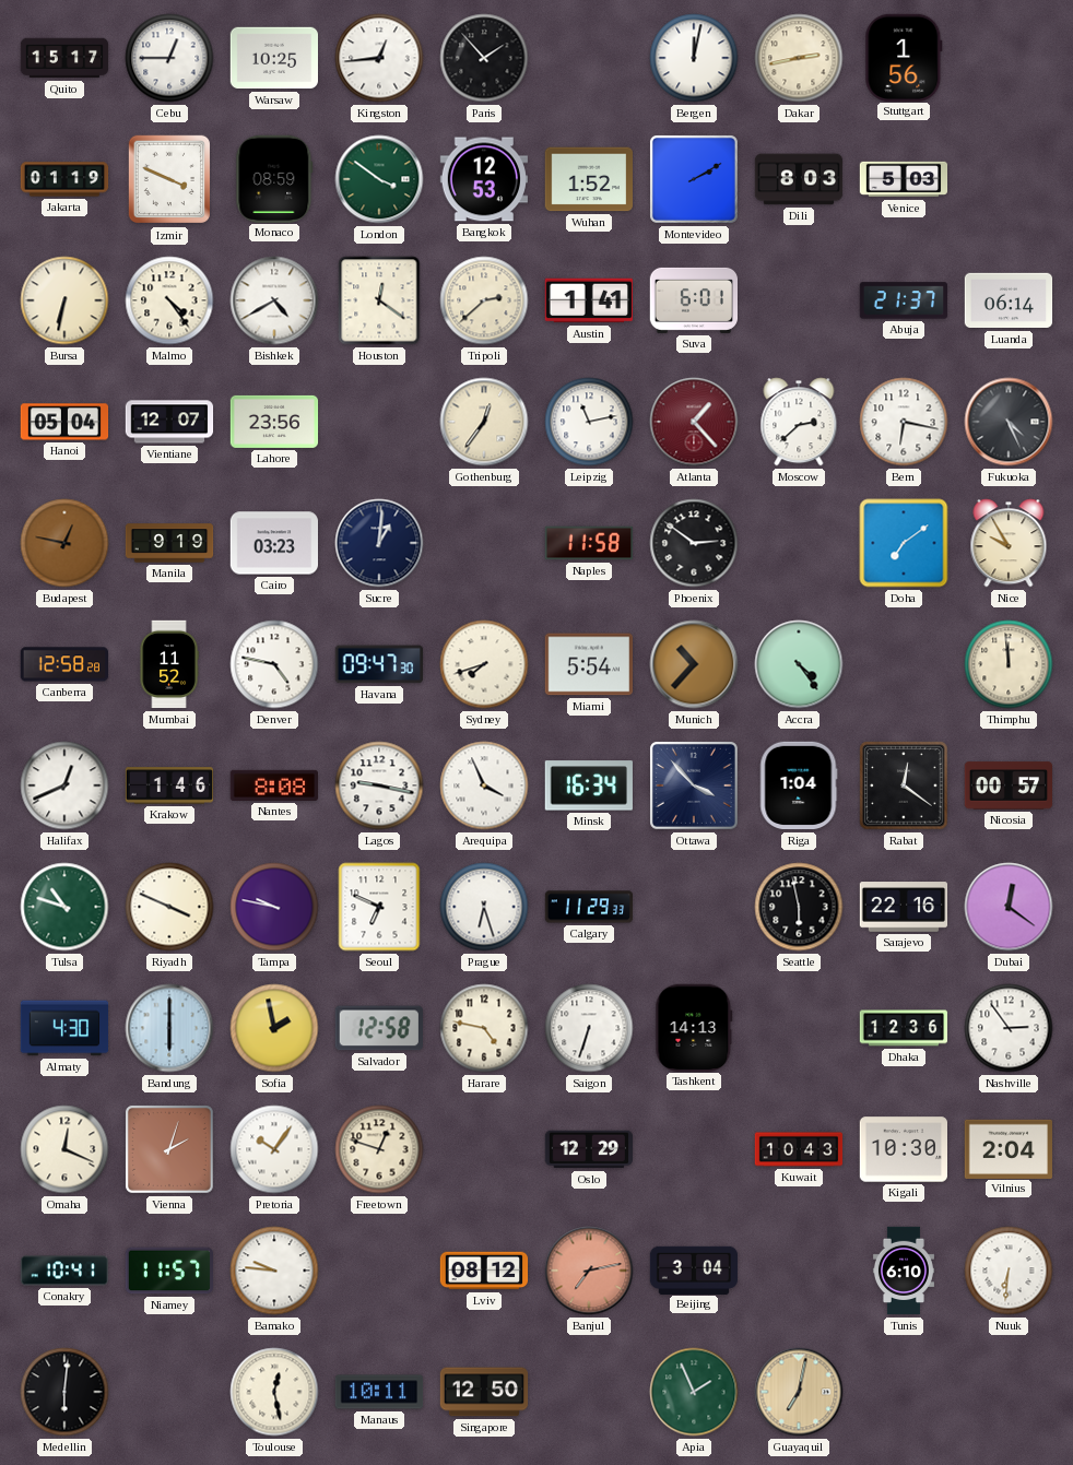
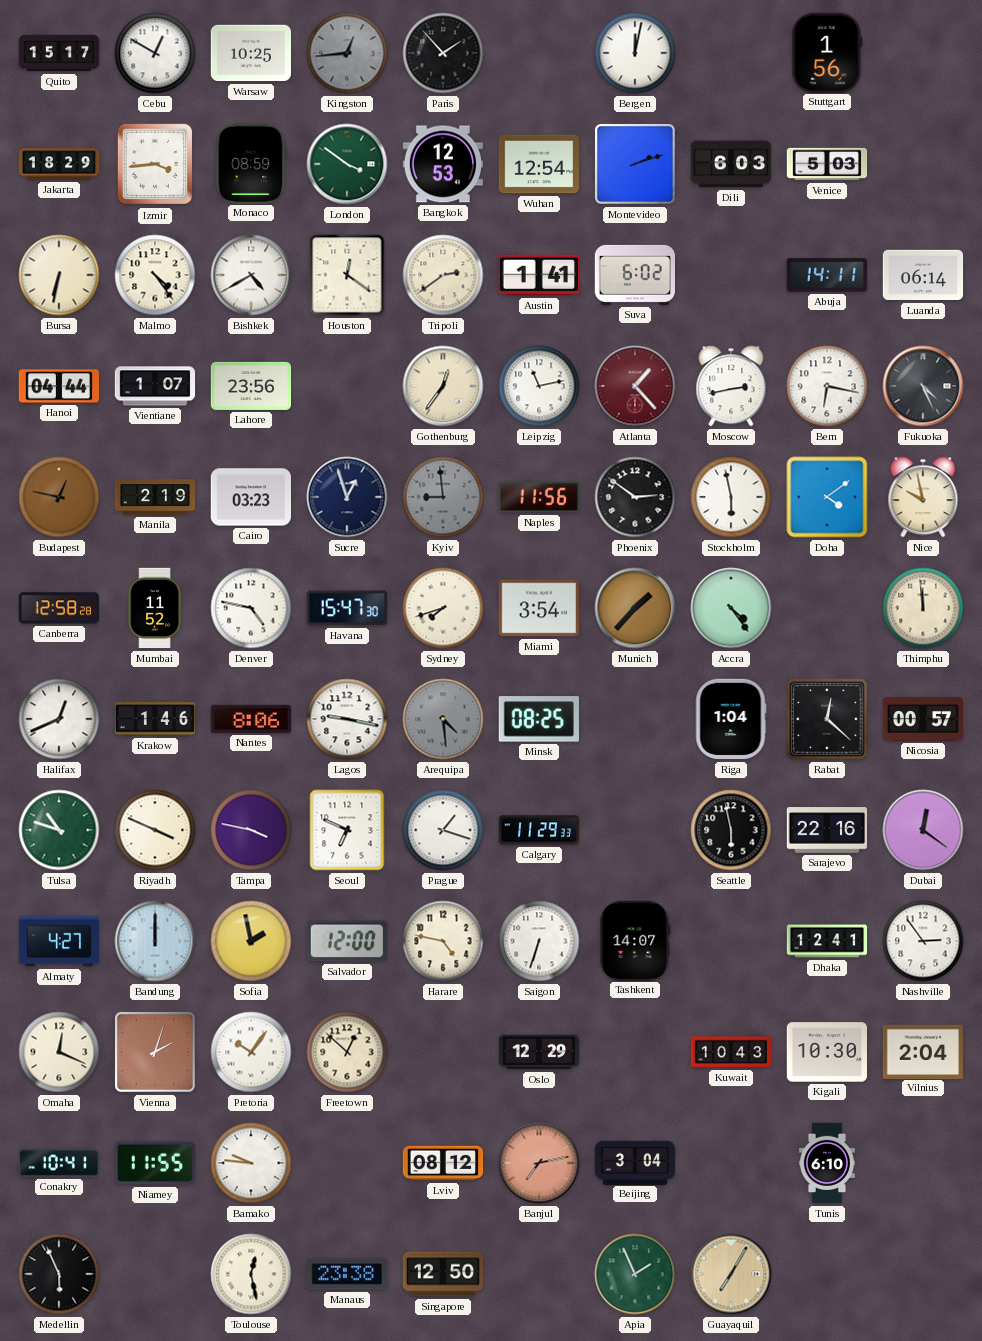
Cebu: 12:45 -> 12:50
Kingston dial: white -> grey
Dakar: 2:43 -> none
Jakarta: 01:19 -> 18:29
Izmir: 3:49 -> 3:44
Wuhan: 1:52 -> 12:54
Montevideo: 2:10 -> 2:12
Dili: 8:03 -> 6:03
Tripoli: 2:38 -> 2:39
Suva: 6:01 -> 6:02
Abuja: 21:37 -> 14:11
Hanoi: 05:04 -> 04:44
Vientiane: 12:07 -> 1:07
Moscow: 2:38 -> 2:43
Manila: 9:19 -> 2:19
Sucre: 1:01 -> 12:57
Kyiv: none -> 8:59
Naples: 11:58 -> 11:56
Stockholm: none -> 5:58
Doha: 7:09 -> 4:09
Nice: 9:55 -> 9:58
Havana: 09:47 -> 15:47
Miami: 5:54 -> 3:54
Munich: 10:37 -> 1:37
Nantes: 8:08 -> 8:06
Arequipa: 3:56 -> 4:29
Arequipa dial: white -> grey
Minsk: 16:34 -> 08:25
Ottawa: 3:53 -> none
Rabat: 12:21 -> 12:22
Tampa: 9:47 -> 3:47
Prague: 6:27 -> 1:18
Almaty: 4:30 -> 4:27
Bandung: 6:00 -> 12:00
Salvador: 12:58 -> 12:00
Tashkent: 14:13 -> 14:07
Dhaka: 12:36 -> 12:41
Freetown: 12:48 -> 12:52
Niamey: 11:57 -> 11:55
Nuuk: 6:31 -> none
Medellin: 6:01 -> 5:56
Manaus: 10:11 -> 23:38
Guayaquil: 7:02 -> 7:05
